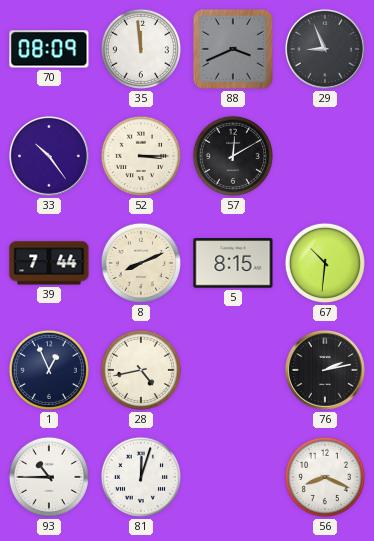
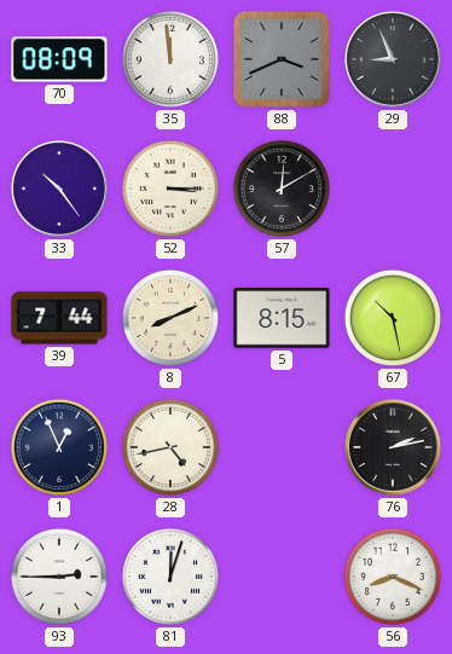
67: 10:31 -> 10:28
93: 10:45 -> 2:45
